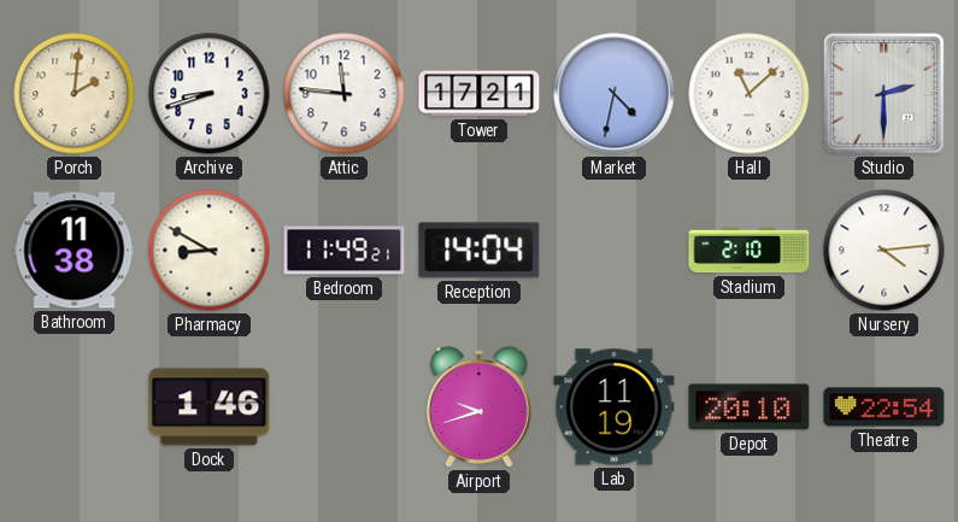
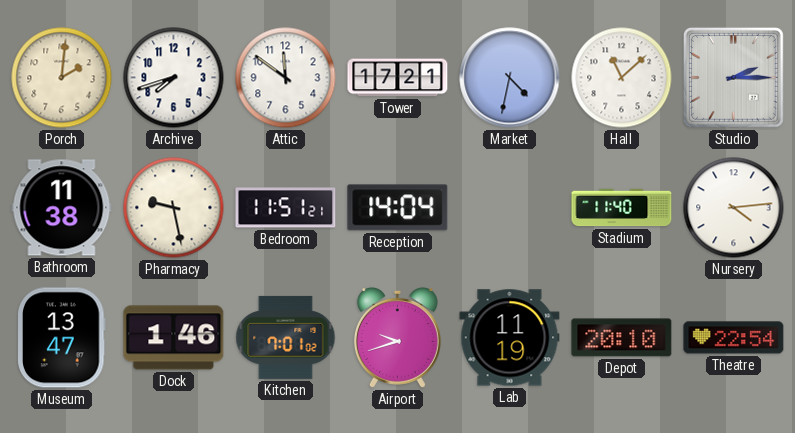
Archive: 8:42 -> 7:42
Attic: 11:46 -> 11:51
Studio: 2:30 -> 2:15
Pharmacy: 8:50 -> 9:28
Bedroom: 11:49 -> 11:51
Stadium: 2:10 -> 11:40
Museum: none -> 13:47
Kitchen: none -> 7:01
